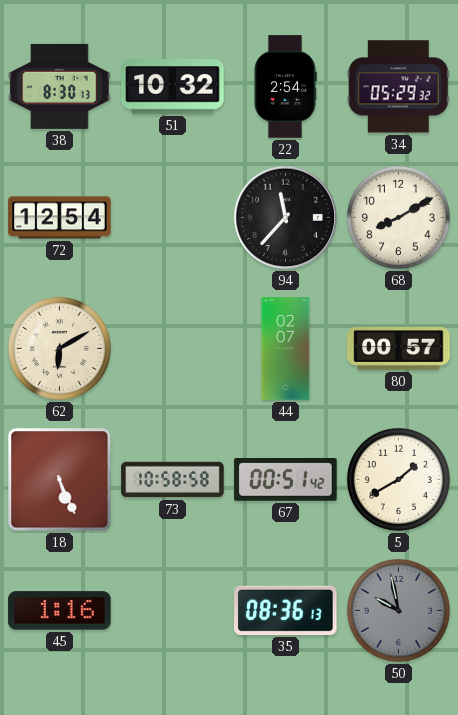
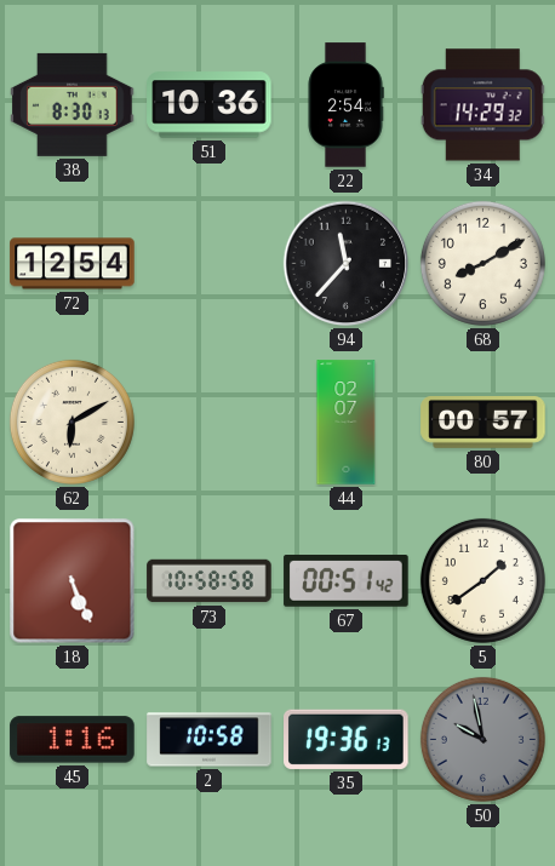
51: 10:32 -> 10:36
34: 05:29 -> 14:29
5: 1:40 -> 1:39
2: none -> 10:58
35: 08:36 -> 19:36
